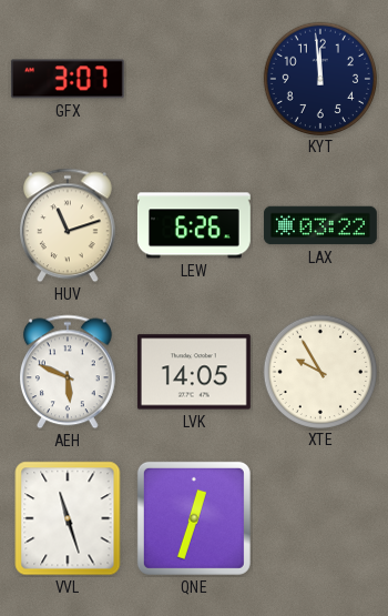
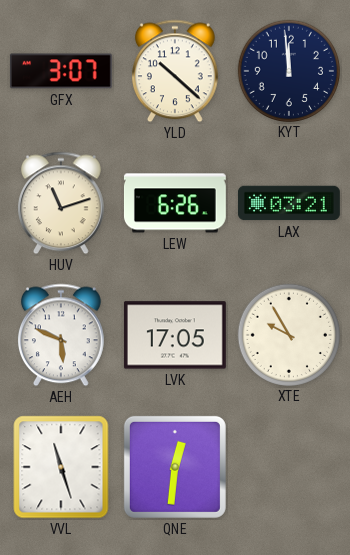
YLD: none -> 10:22
LAX: 03:22 -> 03:21
LVK: 14:05 -> 17:05
QNE: 12:33 -> 12:31
